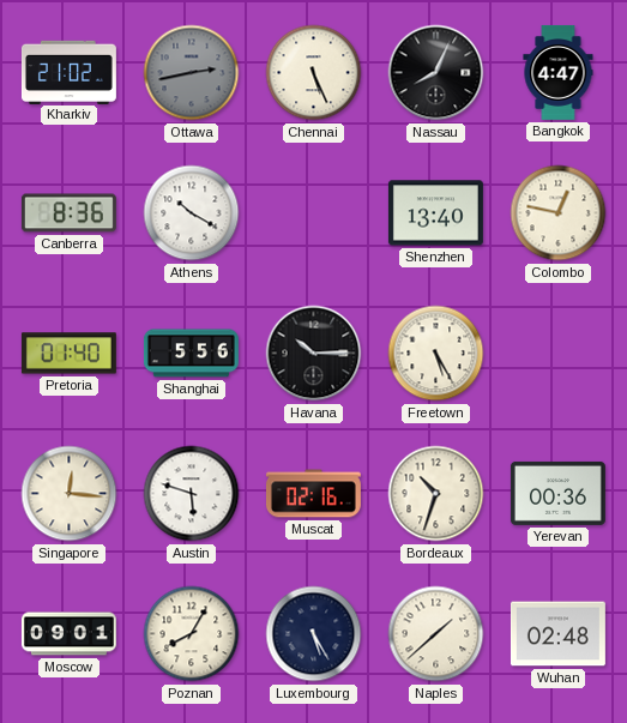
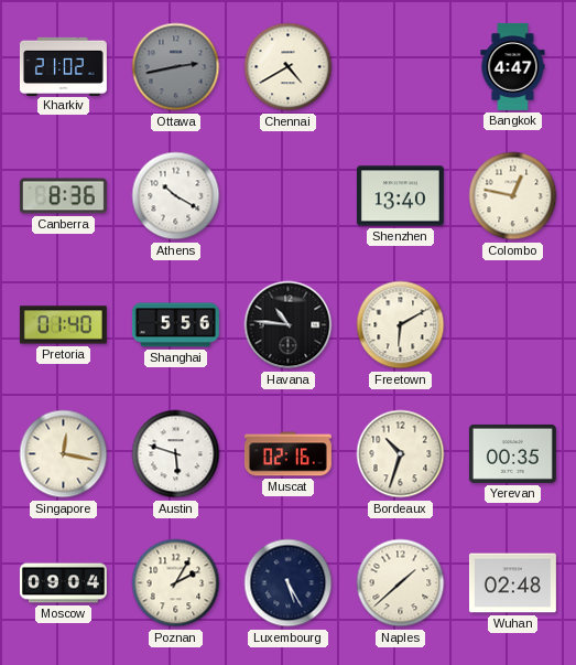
Chennai: 5:26 -> 4:40
Nassau: 8:04 -> none
Havana: 10:15 -> 10:46
Freetown: 5:25 -> 6:10
Singapore: 12:16 -> 12:17
Yerevan: 00:36 -> 00:35
Moscow: 09:01 -> 09:04
Poznan: 8:05 -> 2:05
